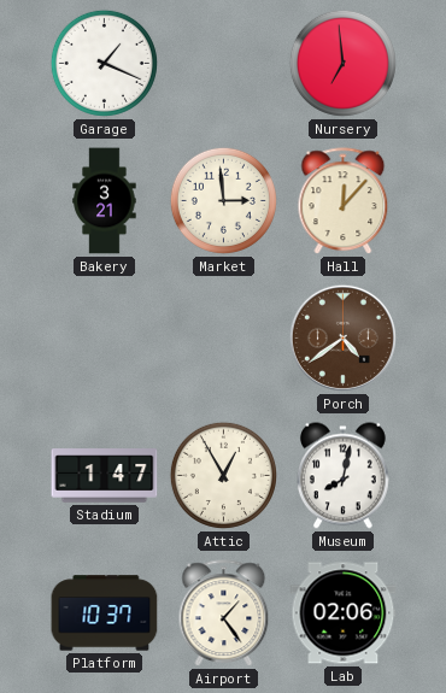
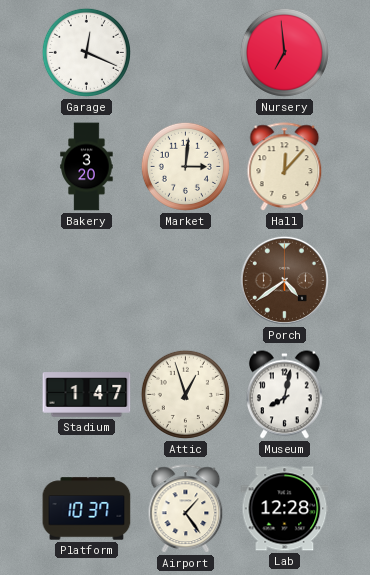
Garage: 1:19 -> 12:19
Bakery: 3:21 -> 3:20
Market: 2:59 -> 3:01
Attic: 12:55 -> 12:57
Lab: 02:06 -> 12:28
